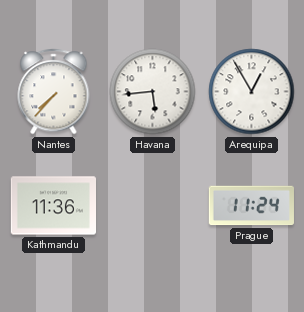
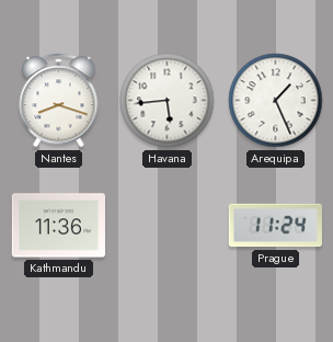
Nantes: 7:37 -> 8:18
Arequipa: 12:55 -> 1:26
